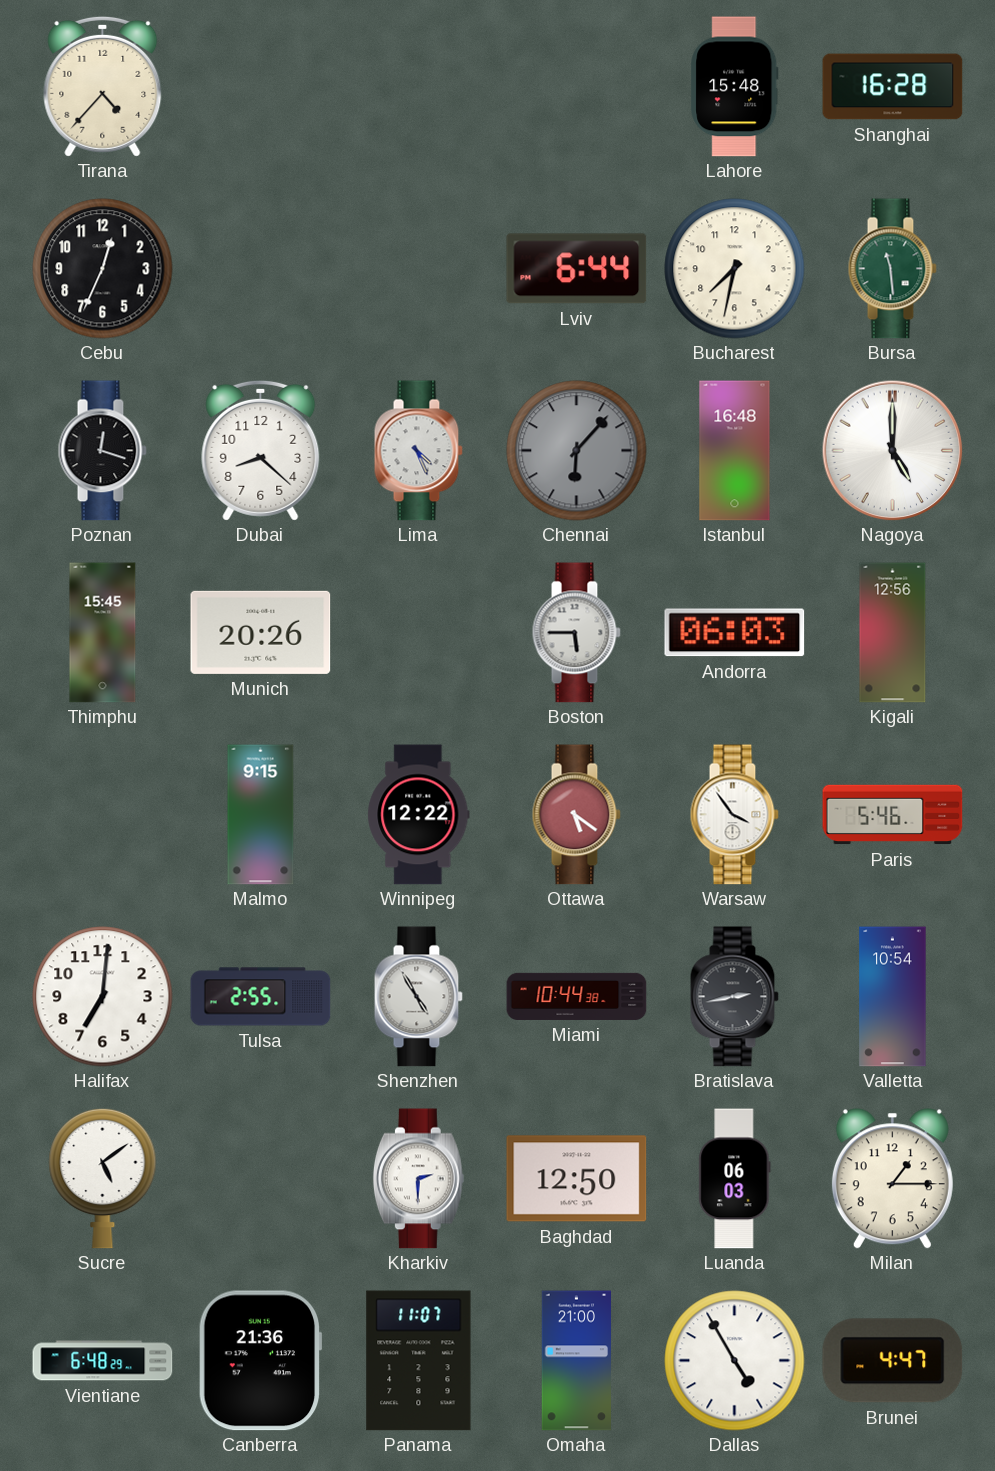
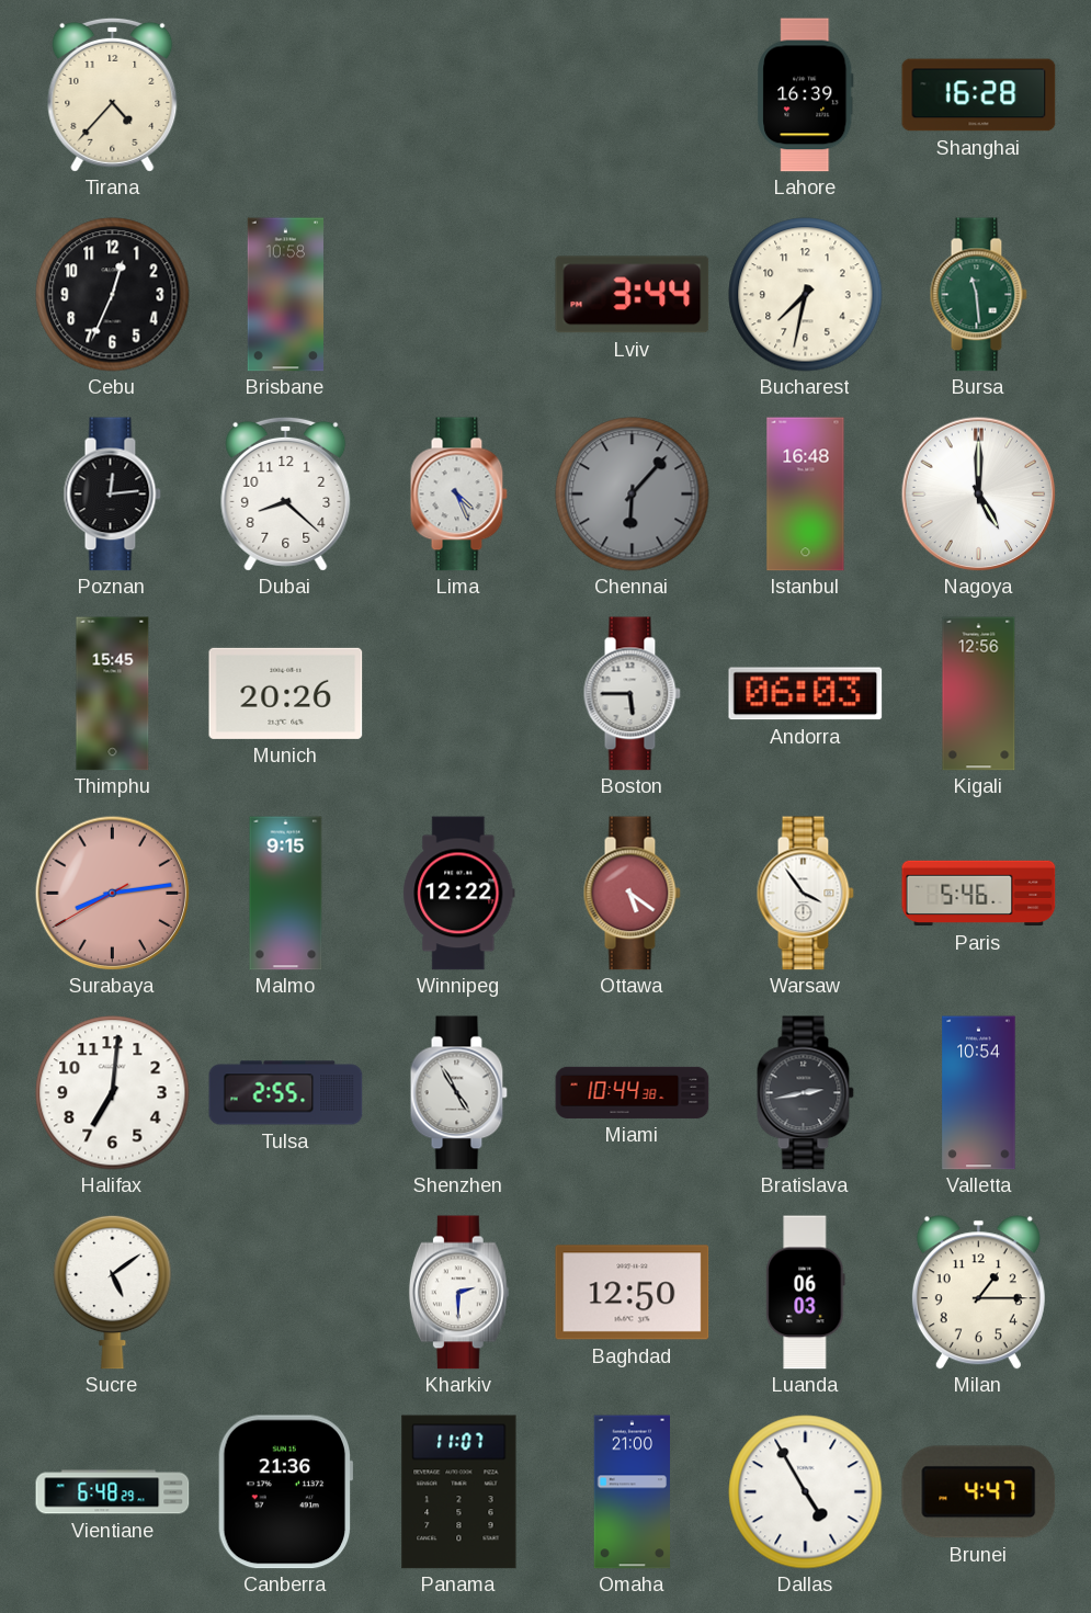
Lahore: 15:48 -> 16:39
Brisbane: none -> 10:58
Lviv: 6:44 -> 3:44
Poznan: 12:18 -> 12:14
Surabaya: none -> 8:13
